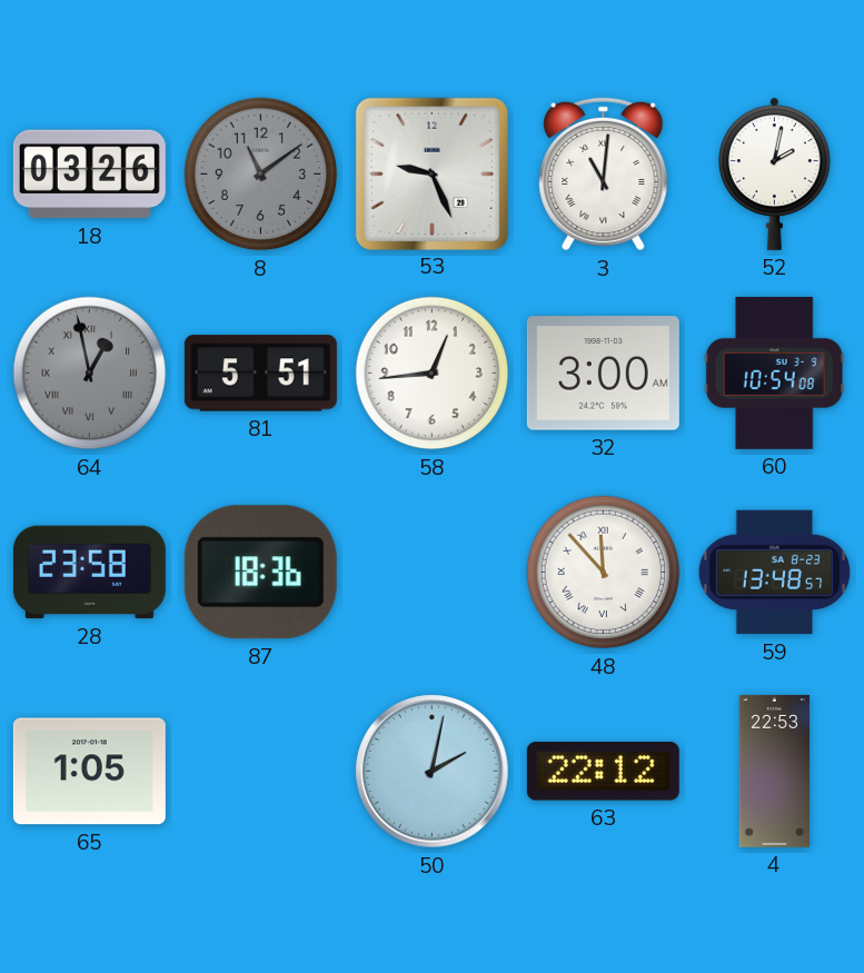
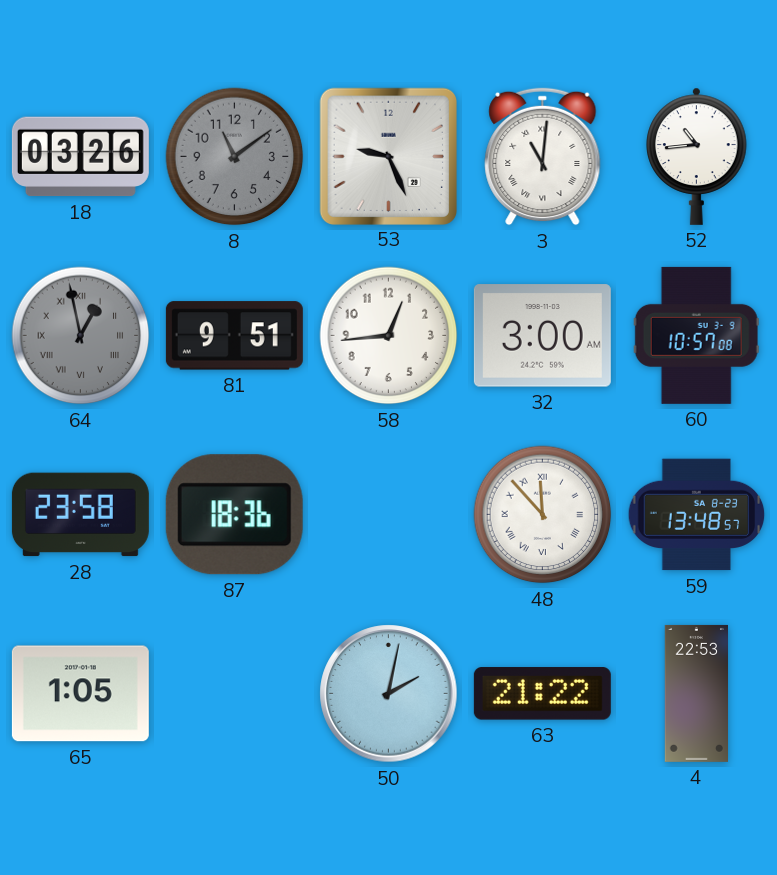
52: 2:02 -> 10:44
81: 5:51 -> 9:51
60: 10:54 -> 10:57
63: 22:12 -> 21:22
